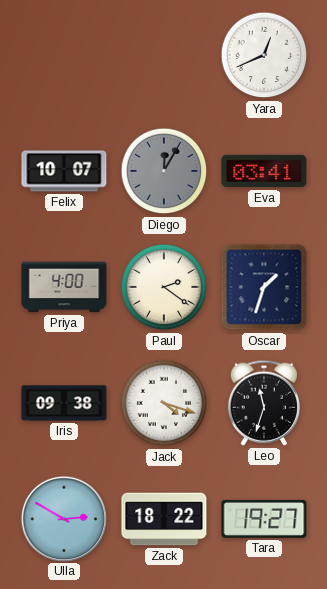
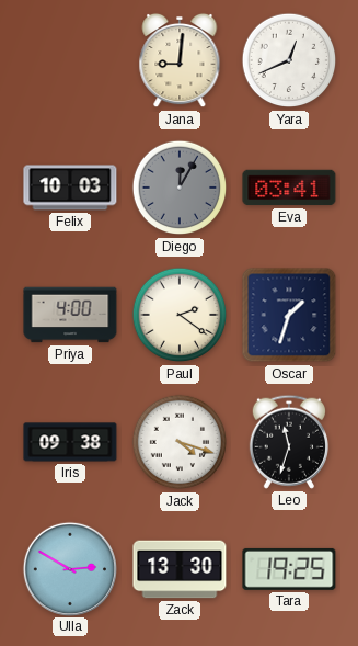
Jana: none -> 9:01
Felix: 10:07 -> 10:03
Zack: 18:22 -> 13:30
Tara: 19:27 -> 19:25
